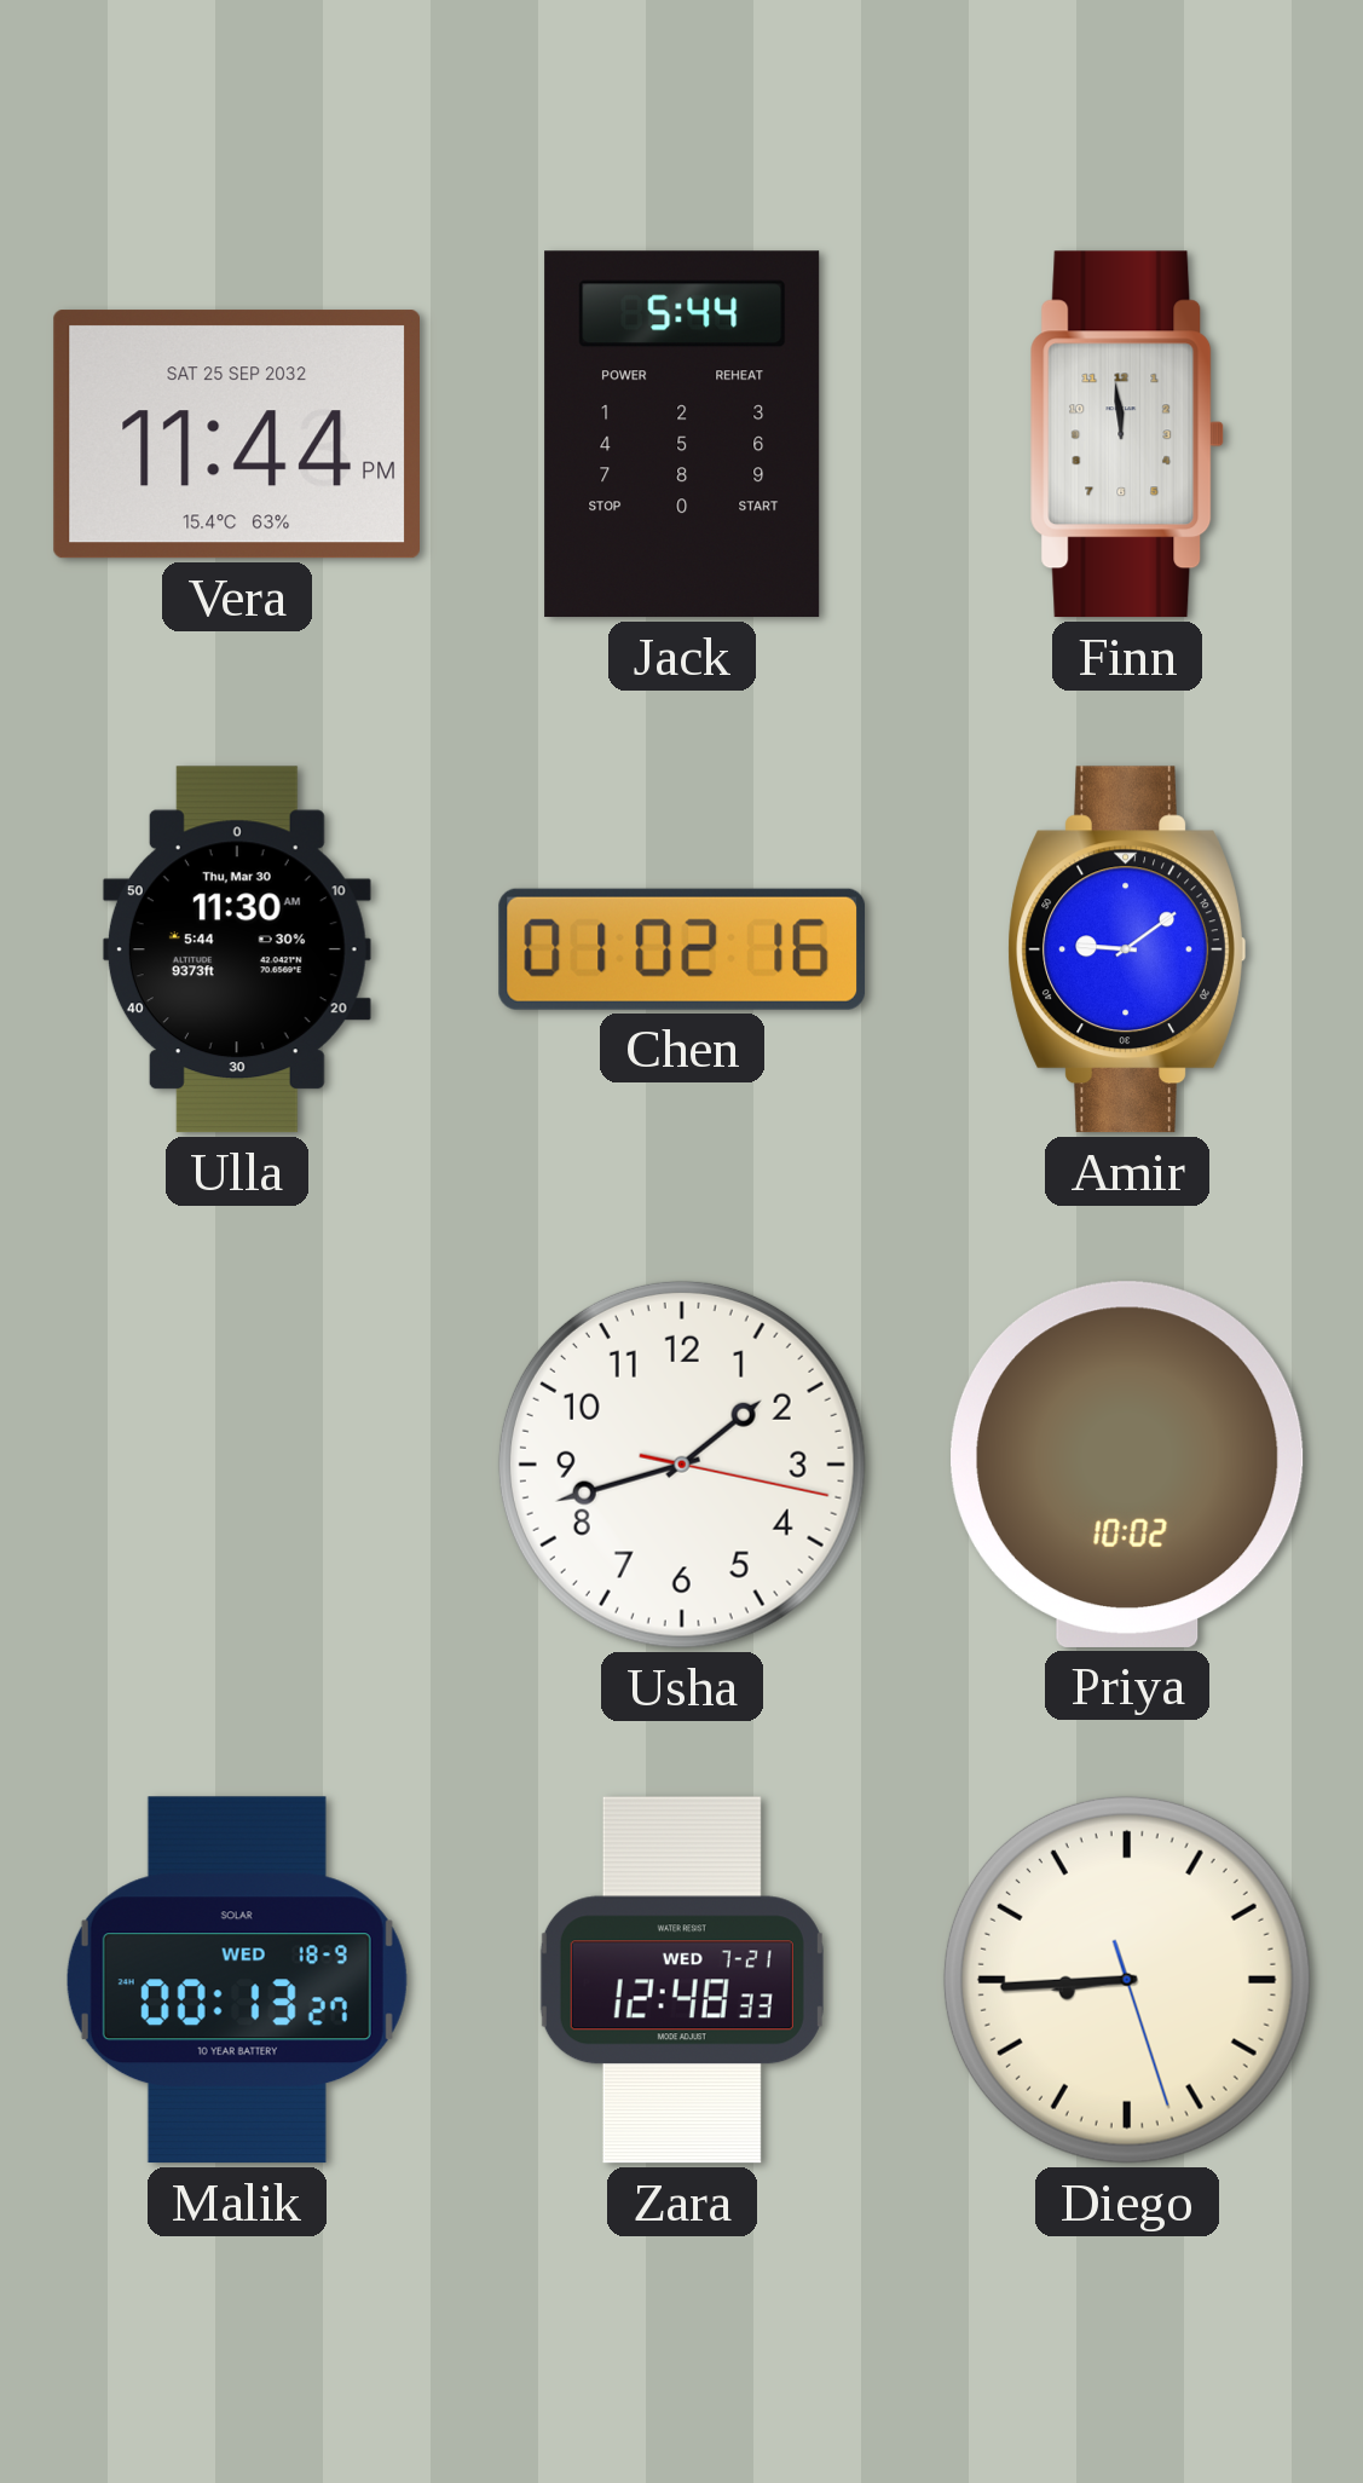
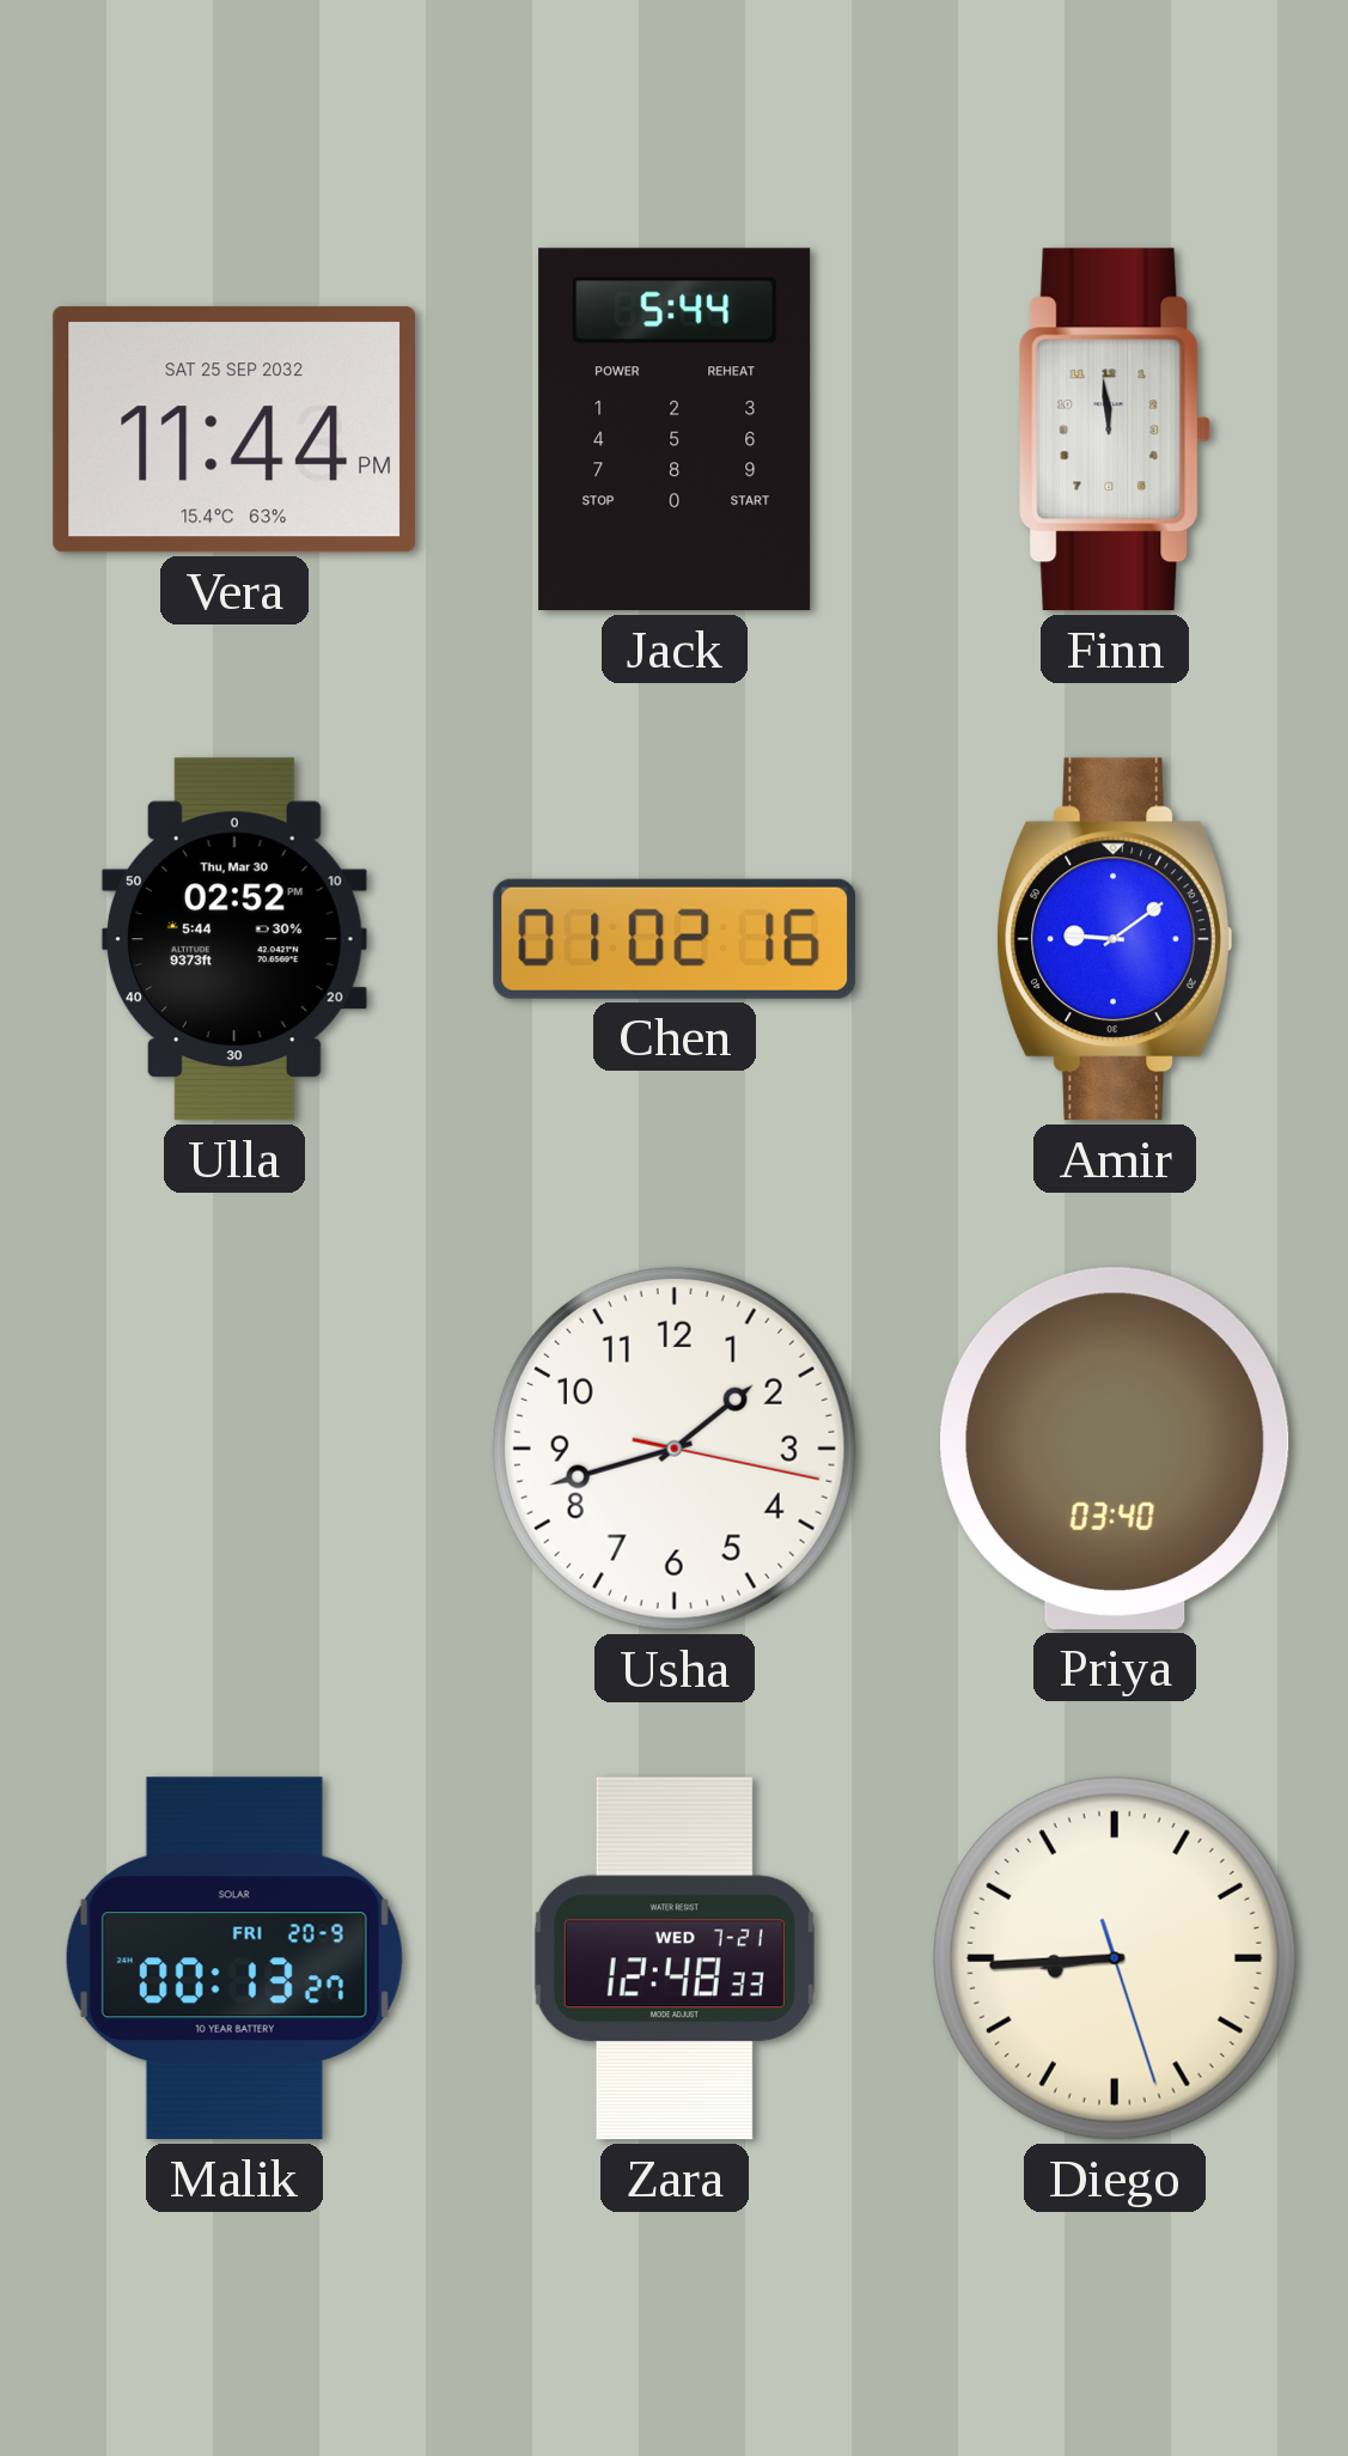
Ulla: 11:30 -> 02:52
Priya: 10:02 -> 03:40
Malik date: WED 18-9 -> FRI 20-9
